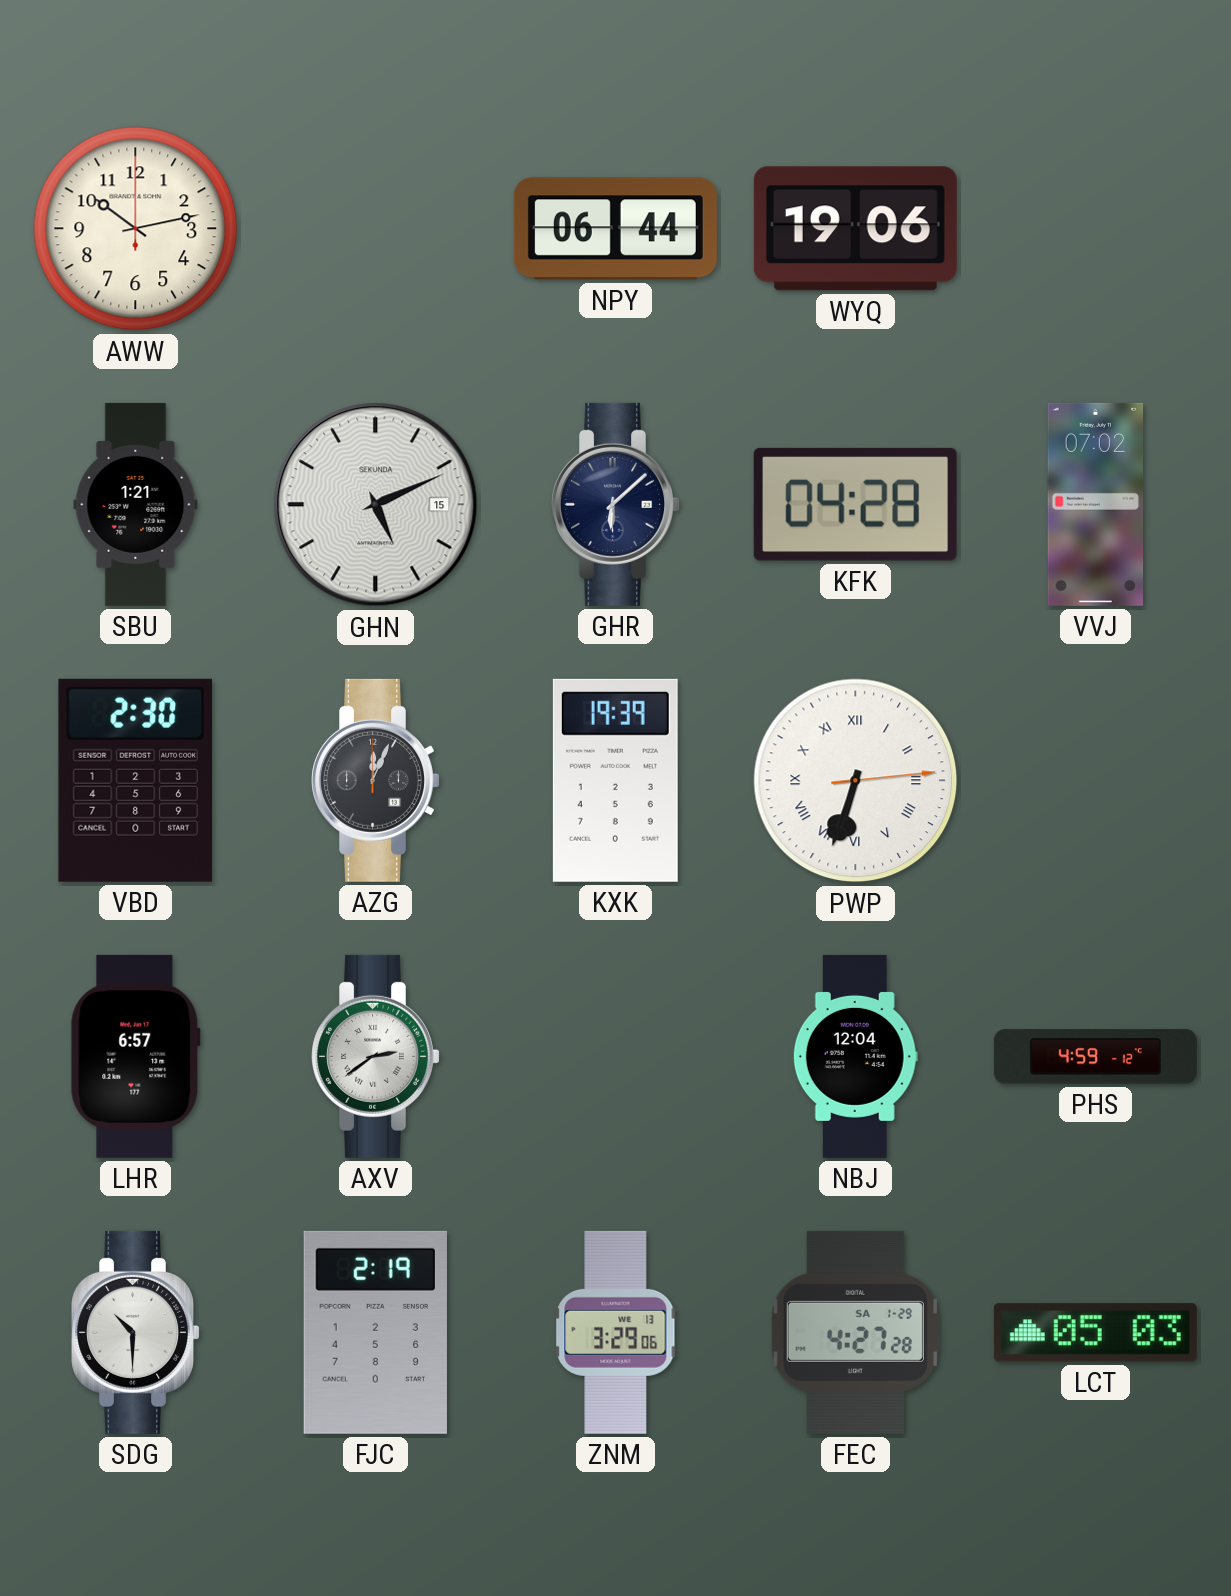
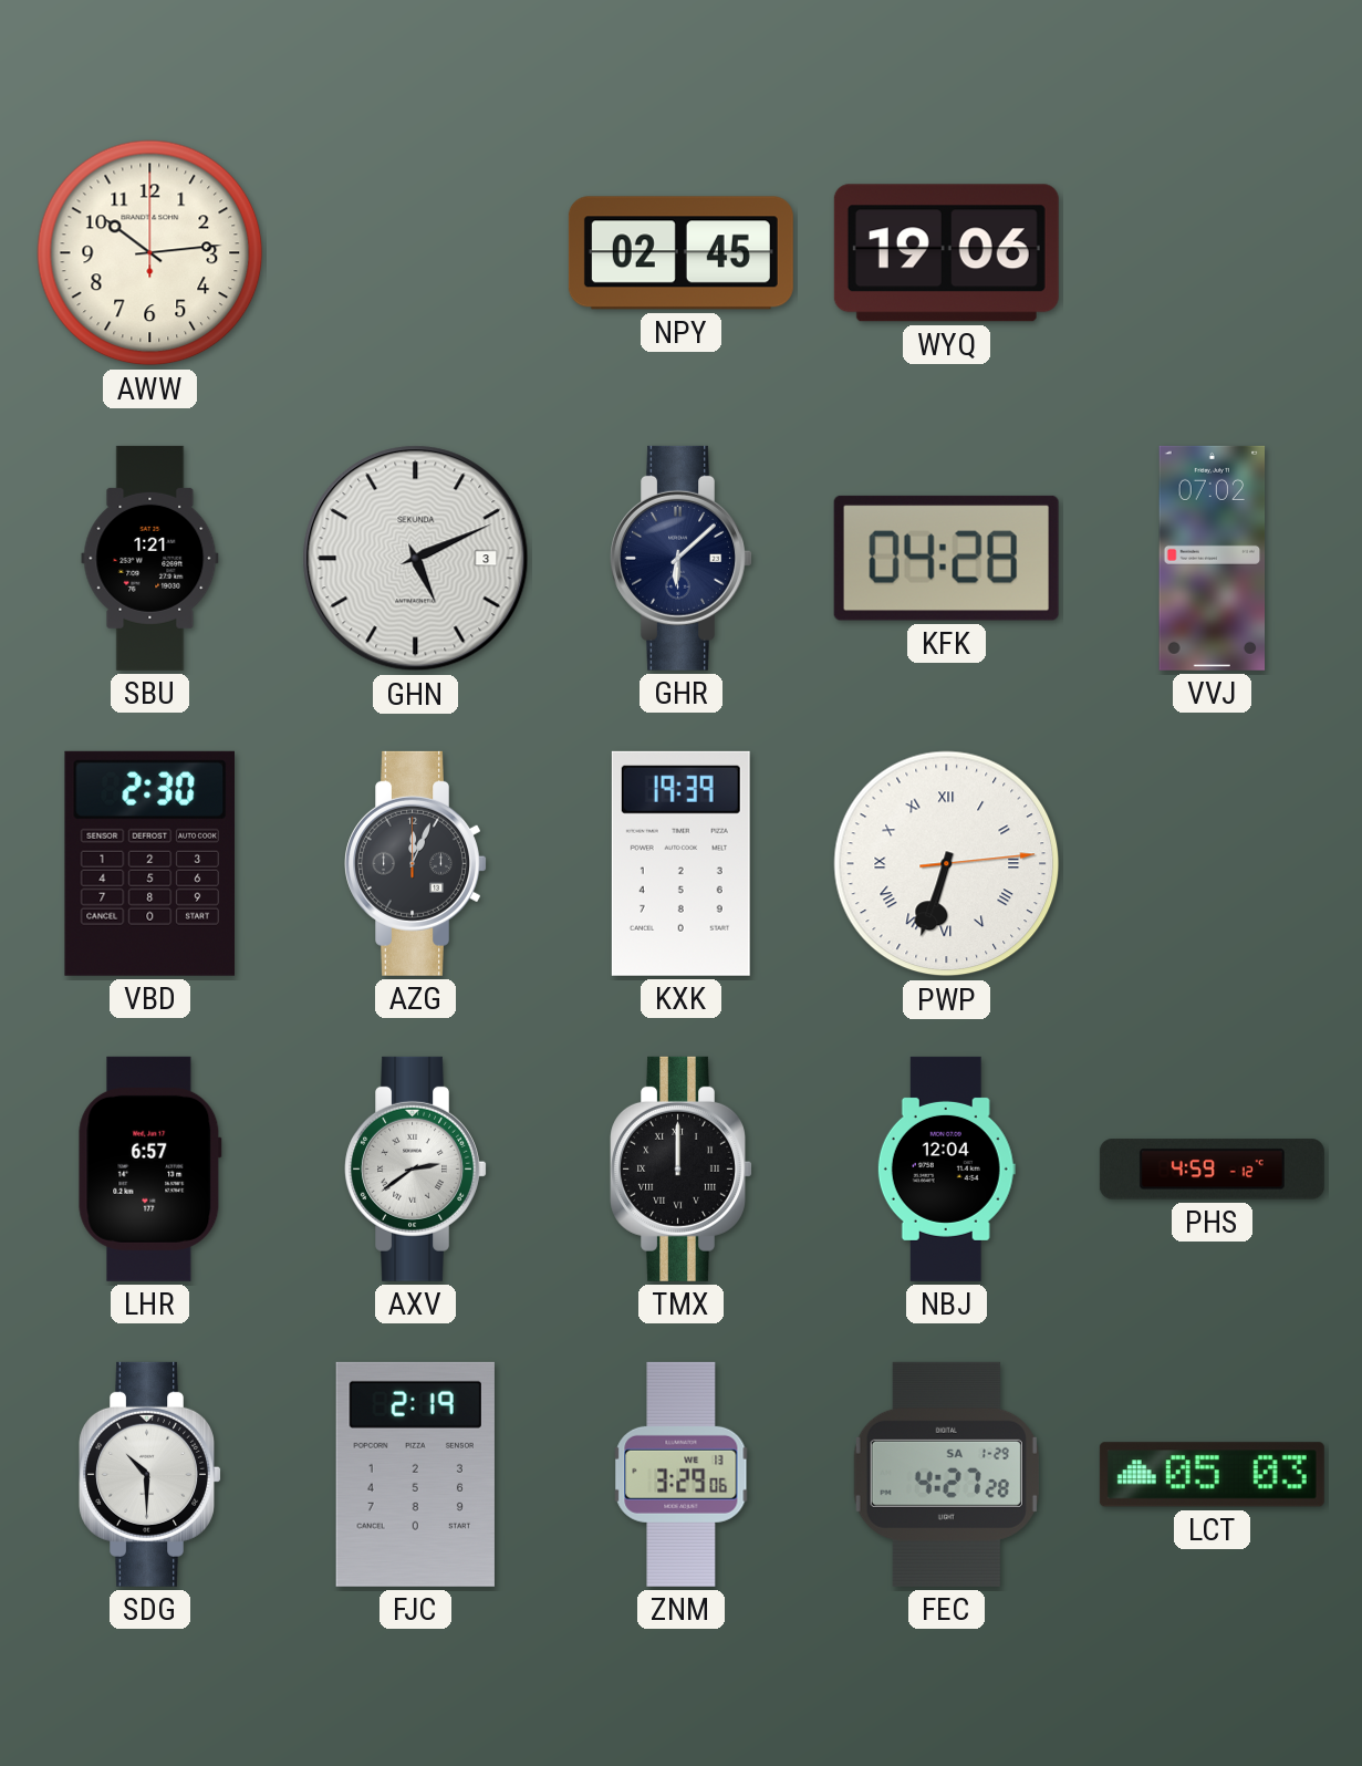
AWW: 10:13 -> 10:14
NPY: 06:44 -> 02:45
GHN date: 15 -> 3
TMX: none -> 12:00
